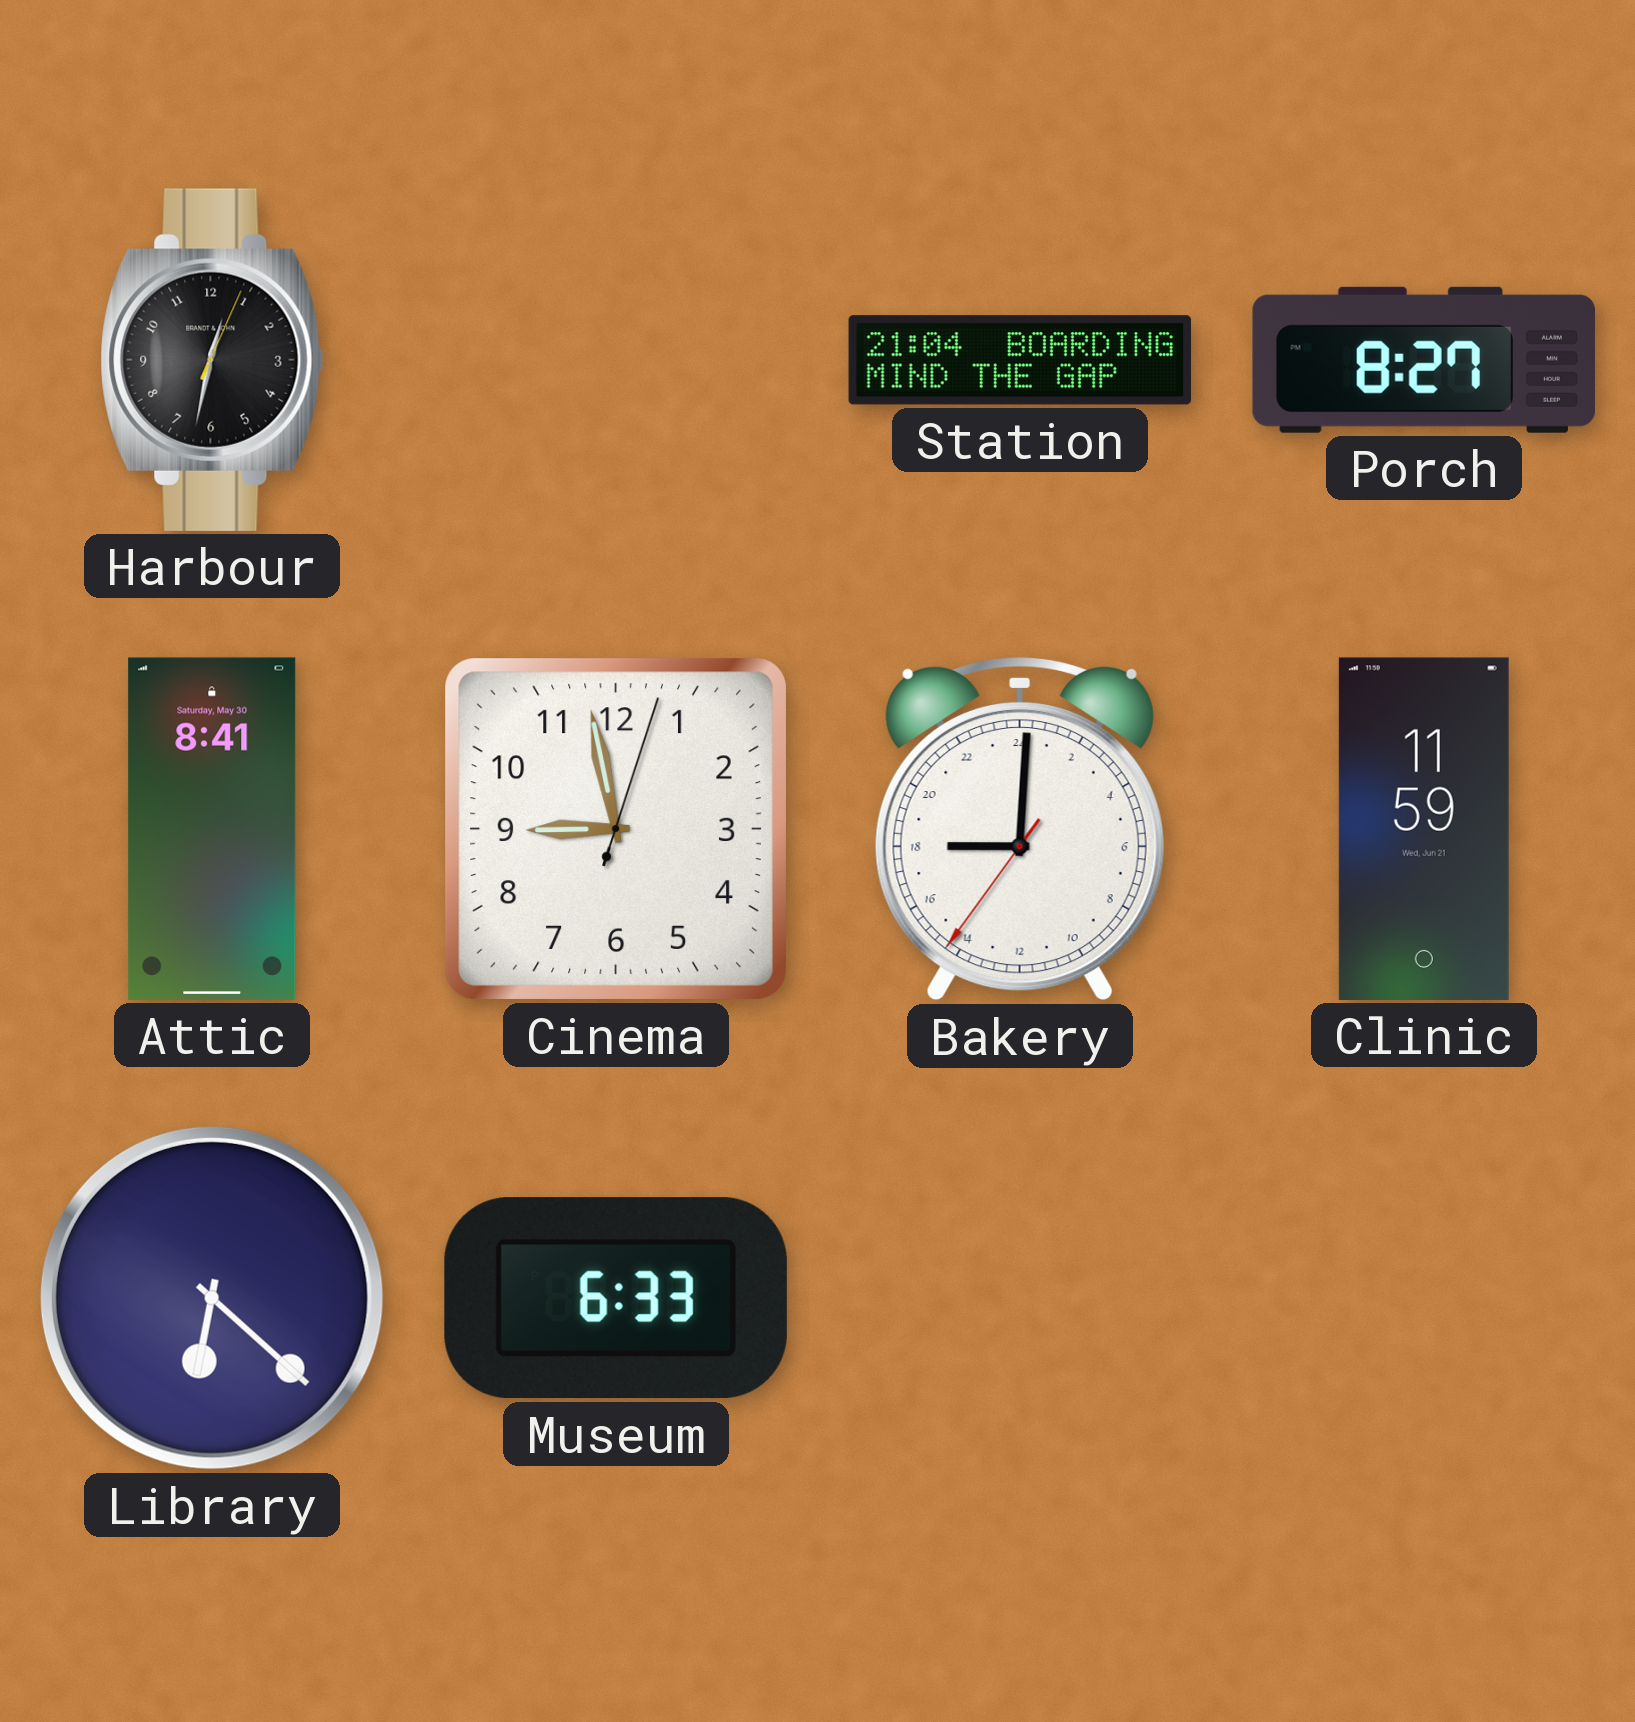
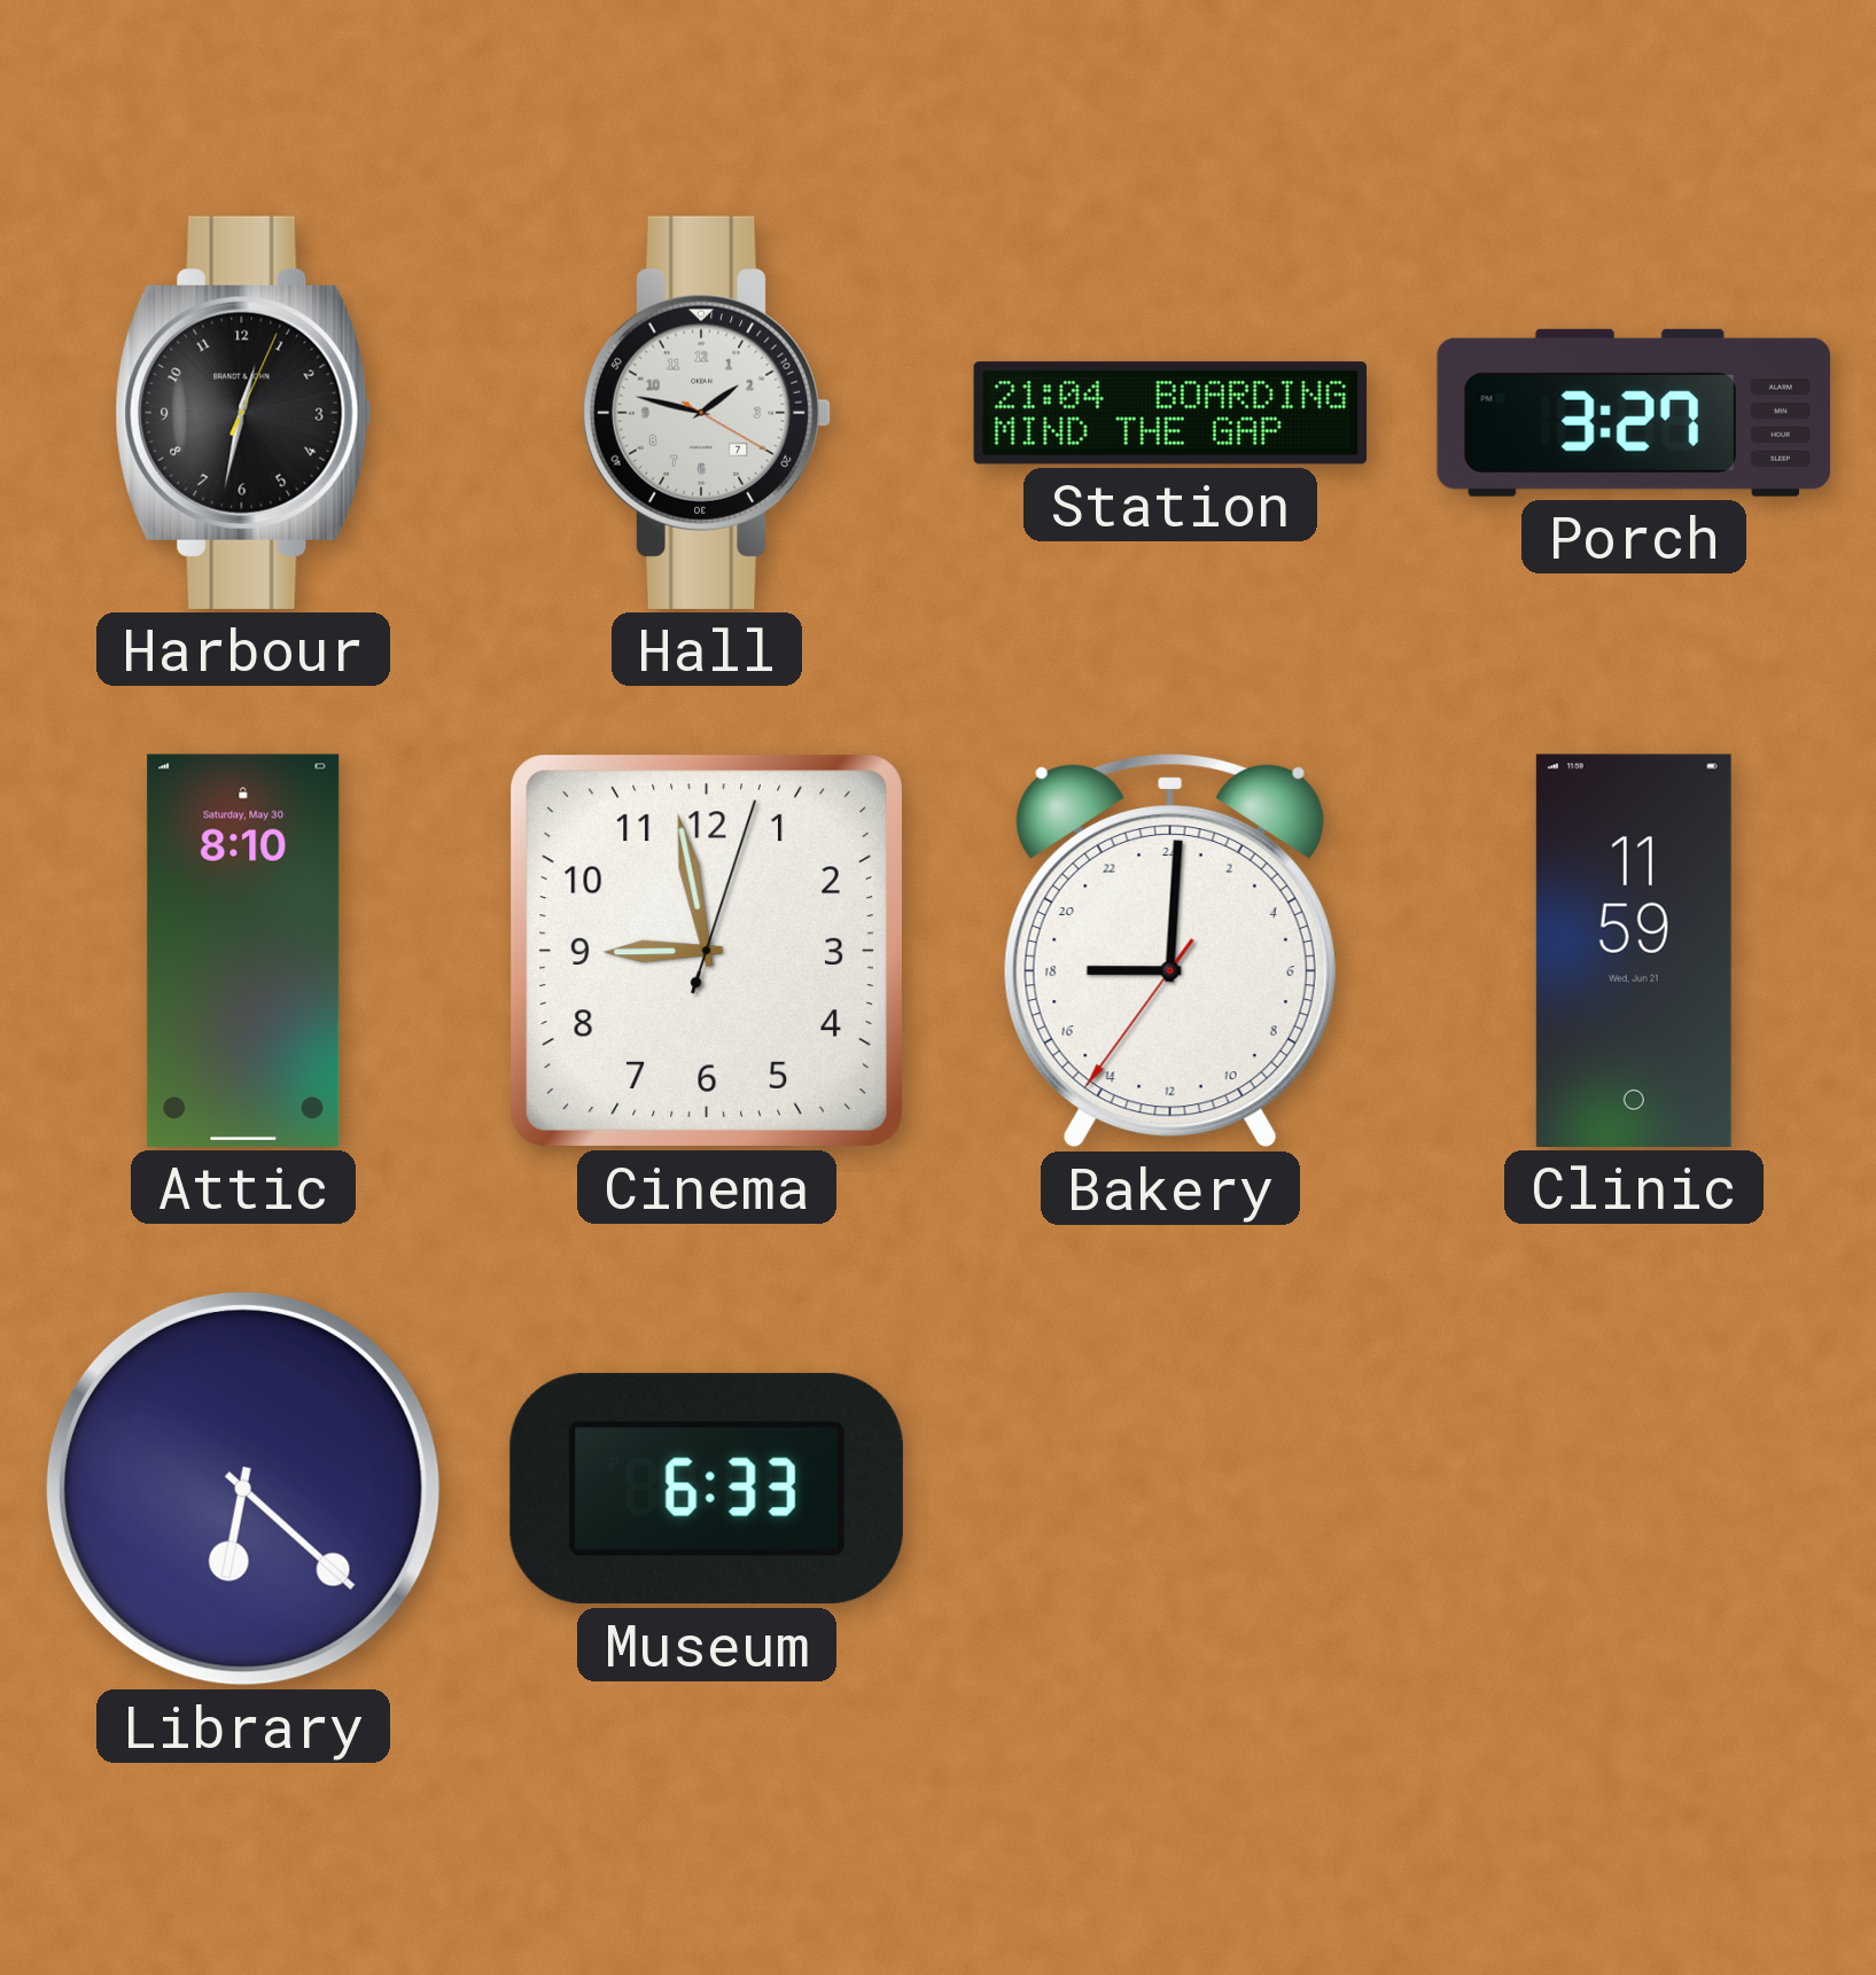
Hall: none -> 1:47
Porch: 8:27 -> 3:27
Attic: 8:41 -> 8:10
